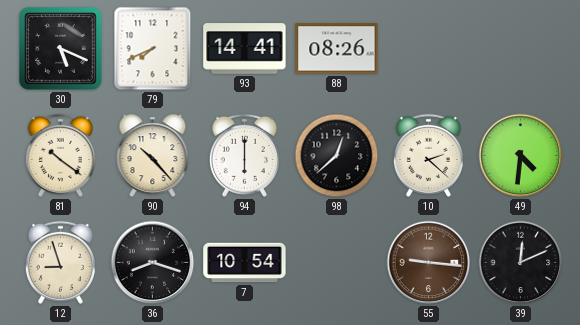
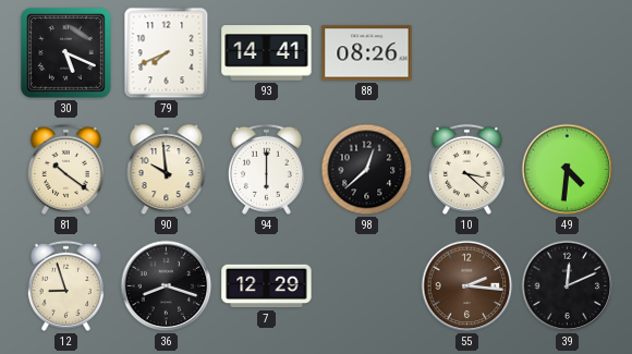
90: 10:23 -> 9:59
10: 2:22 -> 3:22
7: 10:54 -> 12:29
55: 9:16 -> 2:16
